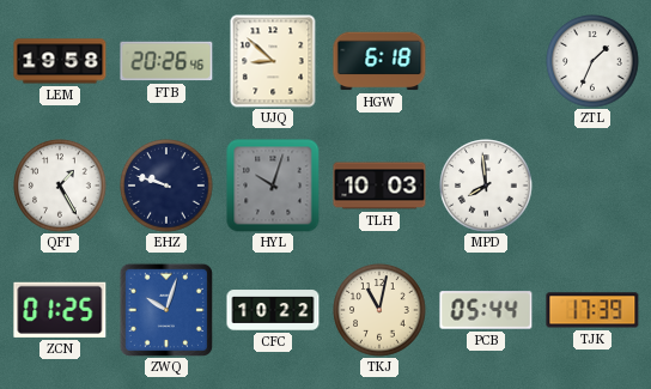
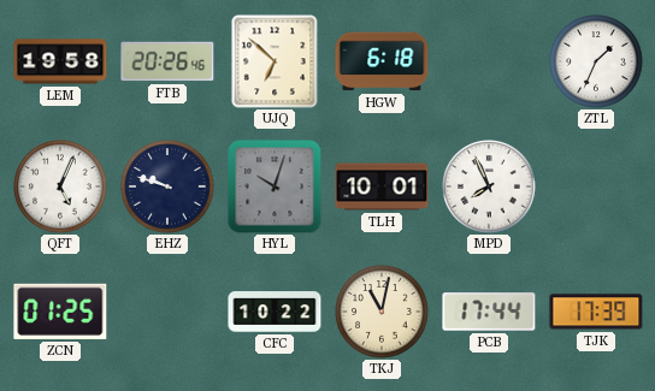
UJQ: 8:52 -> 6:52
QFT: 1:25 -> 5:04
TLH: 10:03 -> 10:01
MPD: 7:59 -> 7:56
ZWQ: 10:03 -> none
PCB: 05:44 -> 17:44
